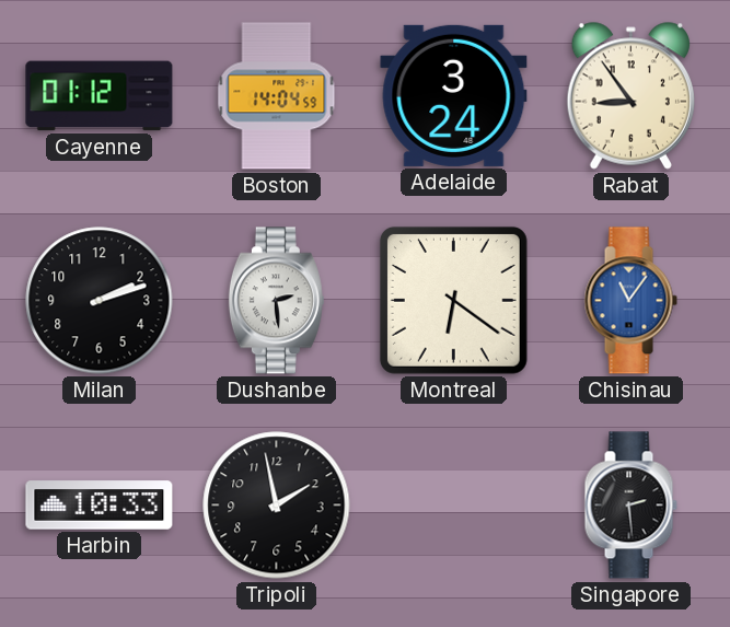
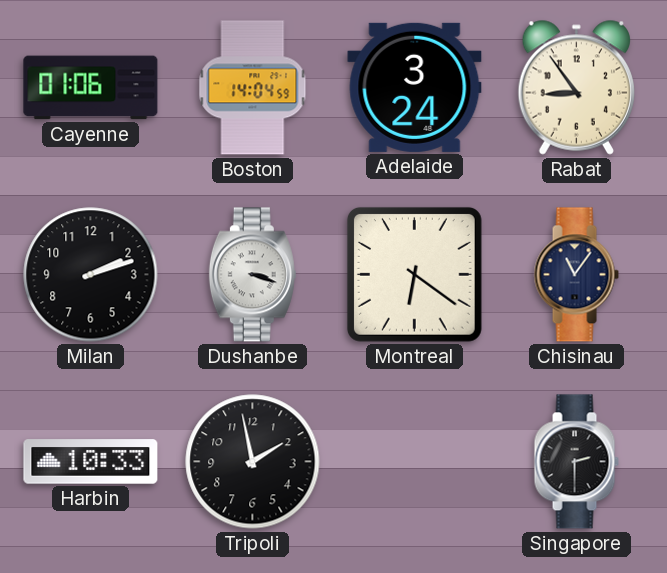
Cayenne: 01:12 -> 01:06
Dushanbe: 2:29 -> 3:18
Chisinau dial: blue -> navy
Singapore: 2:29 -> 2:30
